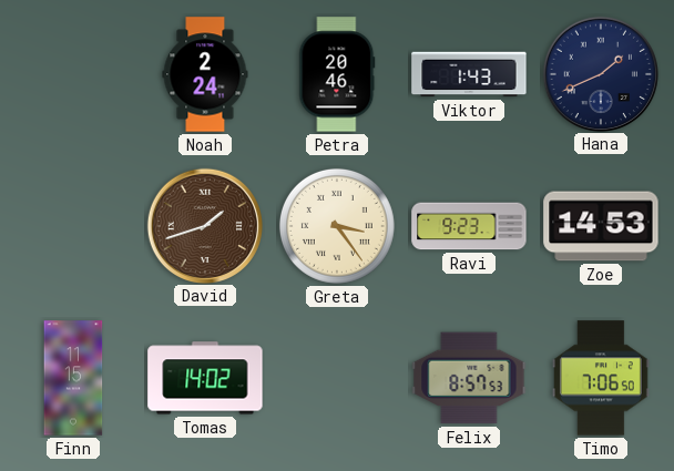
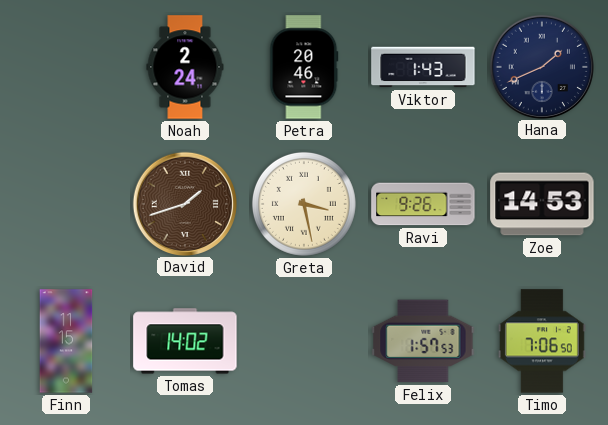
Greta: 3:24 -> 3:28
Ravi: 9:23 -> 9:26
Felix: 8:57 -> 1:57
